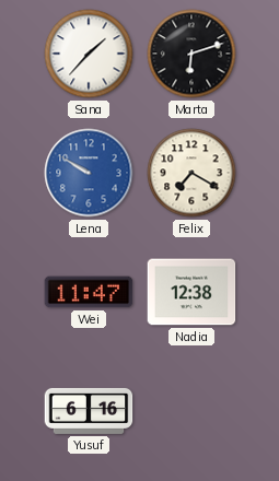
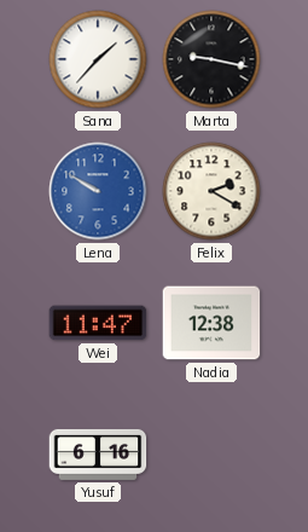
Marta: 6:12 -> 9:17
Felix: 7:20 -> 2:20
